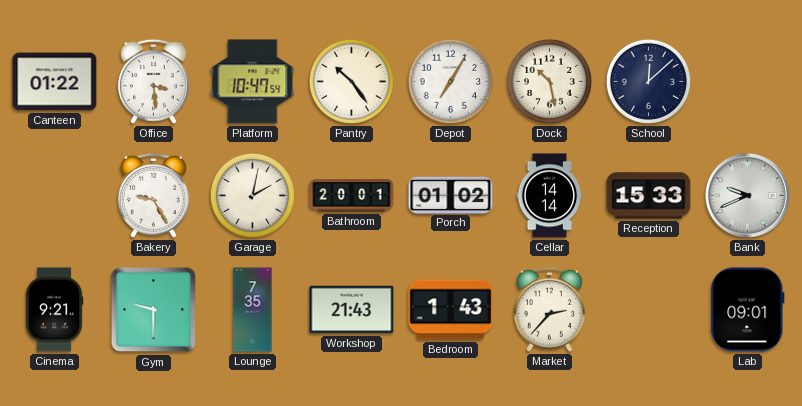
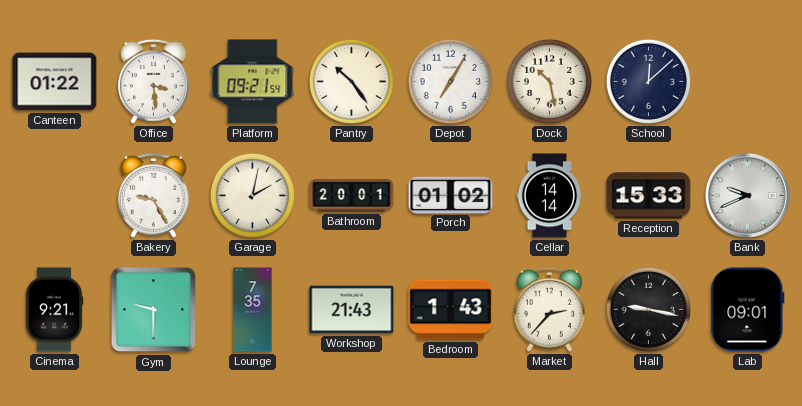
Platform: 10:47 -> 09:21
Hall: none -> 9:17
